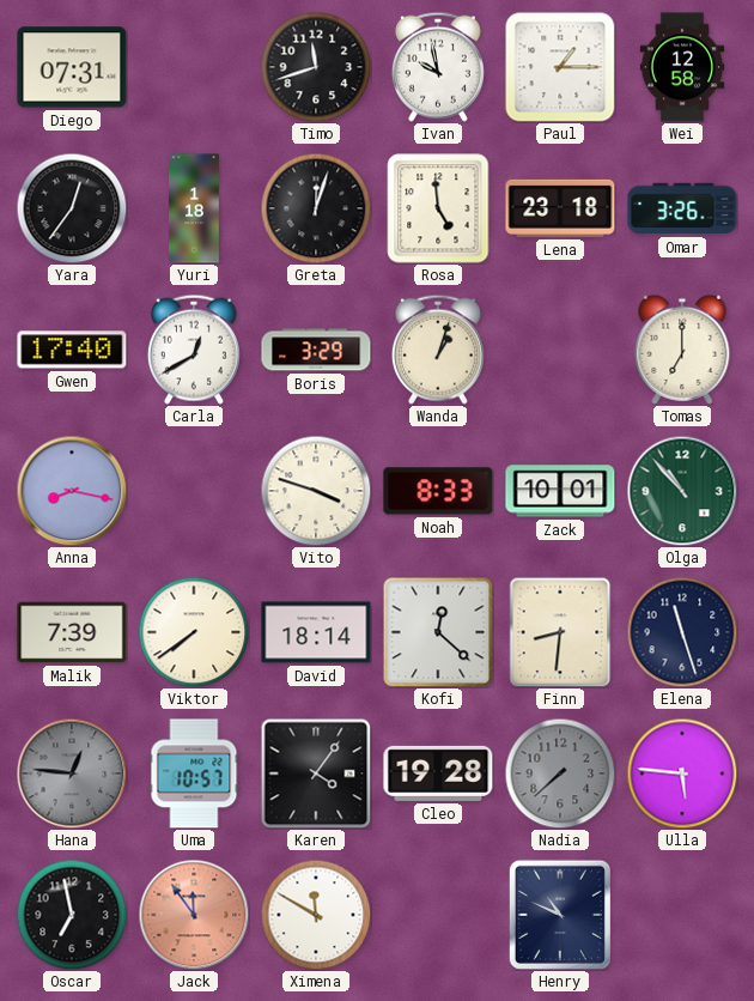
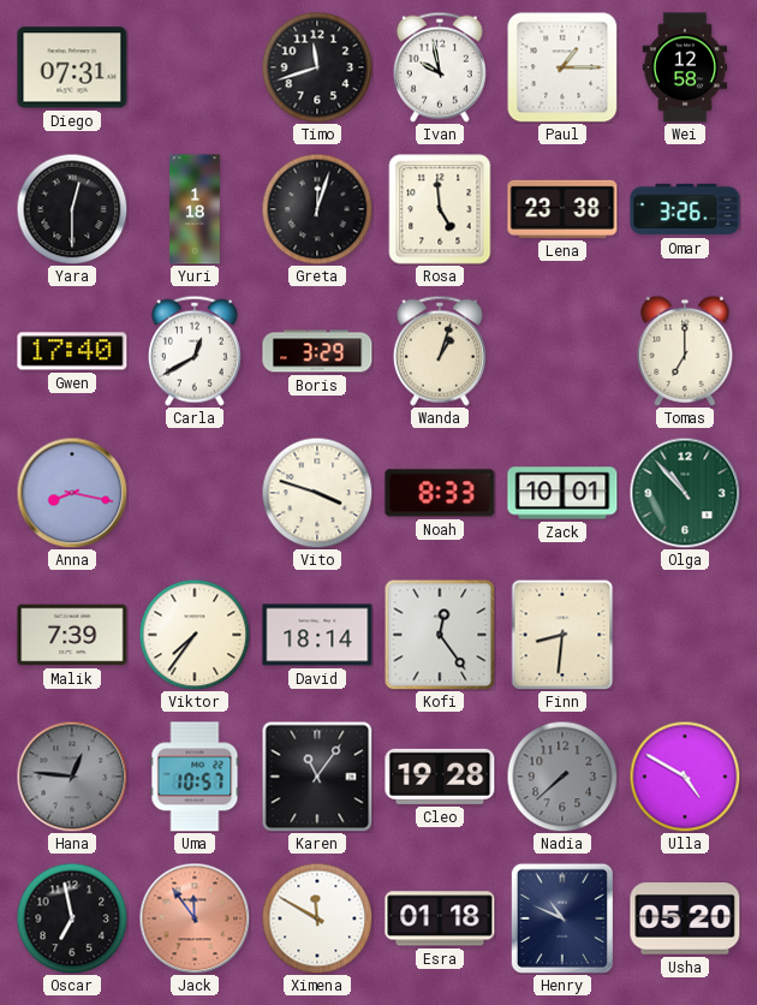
Yara: 12:36 -> 12:30
Lena: 23:18 -> 23:38
Viktor: 7:39 -> 7:36
Kofi: 12:22 -> 12:24
Elena: 11:27 -> none
Karen: 4:06 -> 11:06
Ulla: 5:46 -> 4:50
Esra: none -> 01:18
Usha: none -> 05:20
